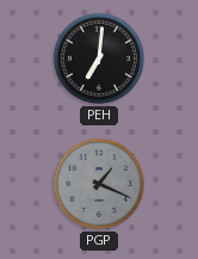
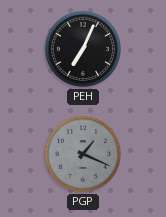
PEH: 7:01 -> 7:04
